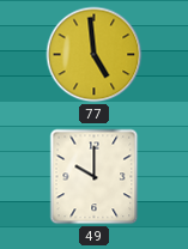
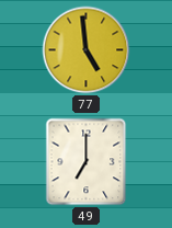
49: 10:00 -> 7:00
